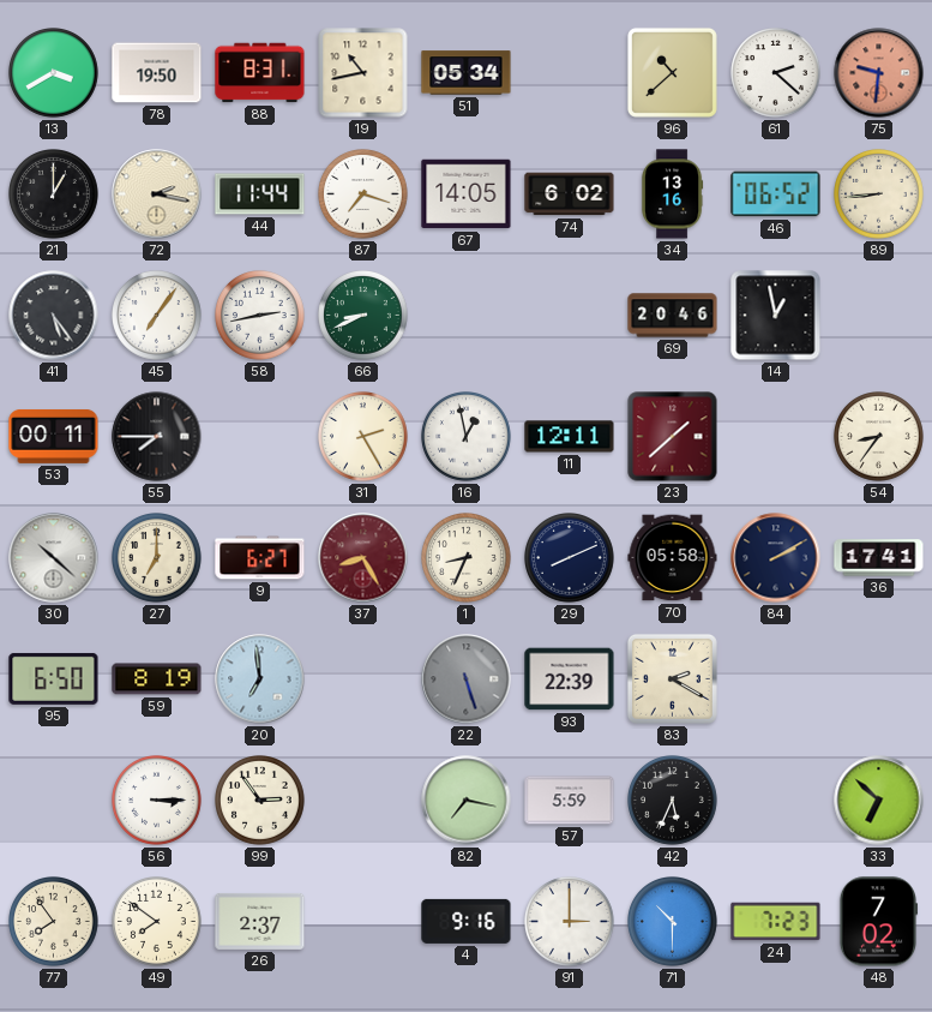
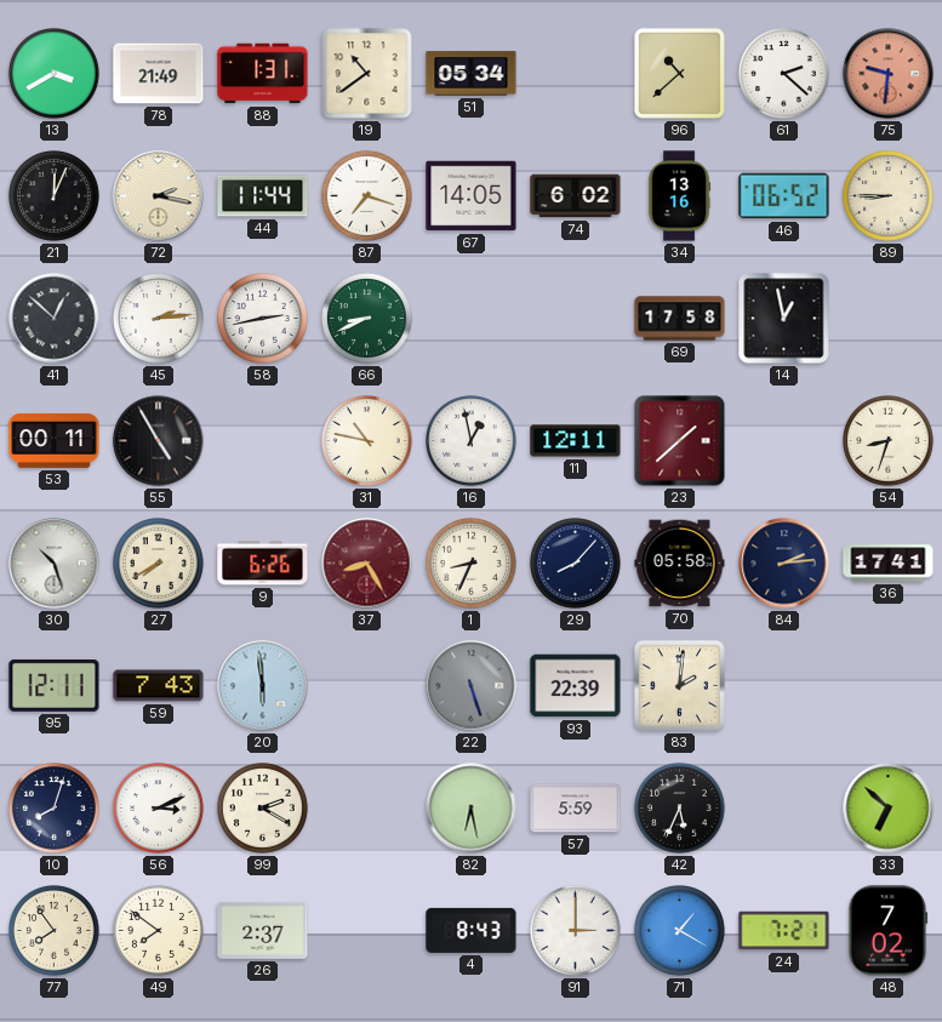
78: 19:50 -> 21:49
88: 8:31 -> 1:31
19: 10:43 -> 10:39
21: 1:00 -> 12:04
89: 8:44 -> 8:45
41: 5:24 -> 12:52
45: 7:06 -> 2:14
69: 20:46 -> 17:58
55: 7:45 -> 4:55
31: 2:25 -> 10:47
54: 8:36 -> 8:33
30: 10:22 -> 10:27
27: 7:00 -> 7:40
9: 6:27 -> 6:26
29: 8:11 -> 8:07
84: 2:10 -> 2:14
95: 6:50 -> 12:11
59: 8:19 -> 7:43
20: 6:59 -> 5:59
83: 2:20 -> 2:01
10: none -> 8:03
56: 3:15 -> 3:11
99: 2:54 -> 2:20
82: 7:17 -> 6:28
4: 9:16 -> 8:43
71: 10:30 -> 1:20
24: 7:23 -> 7:21
